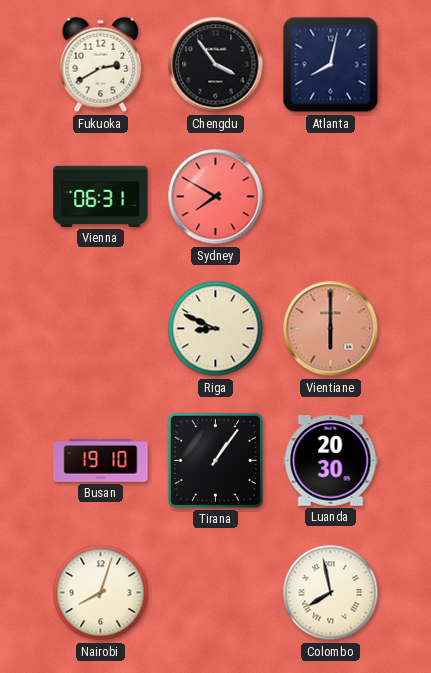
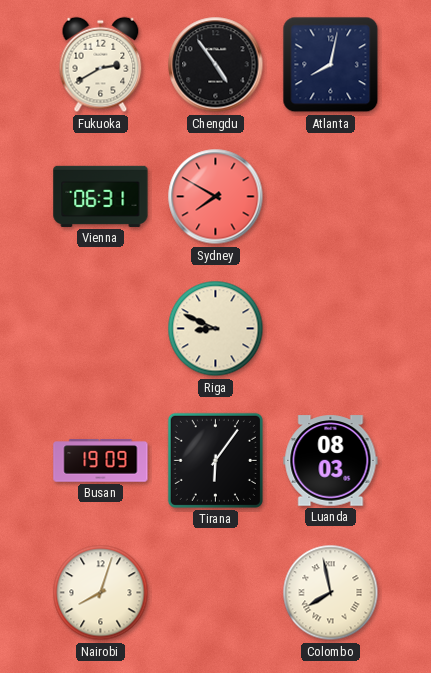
Chengdu: 3:54 -> 4:54
Vientiane: 6:00 -> none
Busan: 19:10 -> 19:09
Tirana: 1:06 -> 6:06
Luanda: 20:30 -> 08:03
